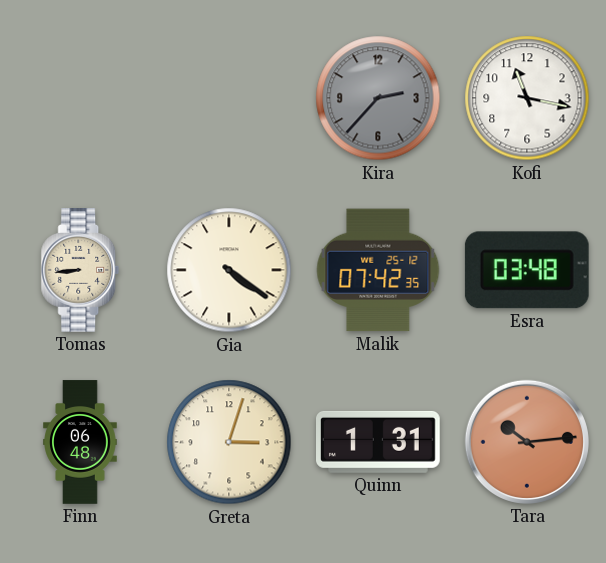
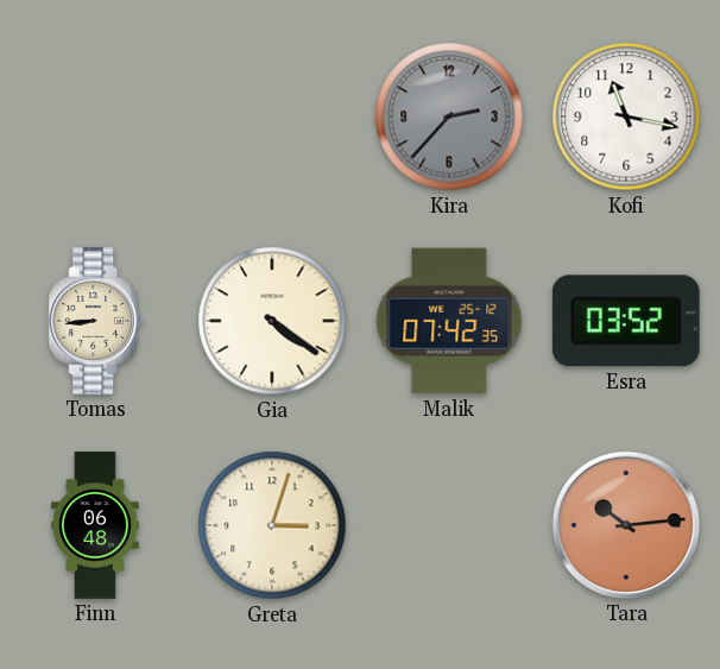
Esra: 03:48 -> 03:52
Quinn: 1:31 -> none
